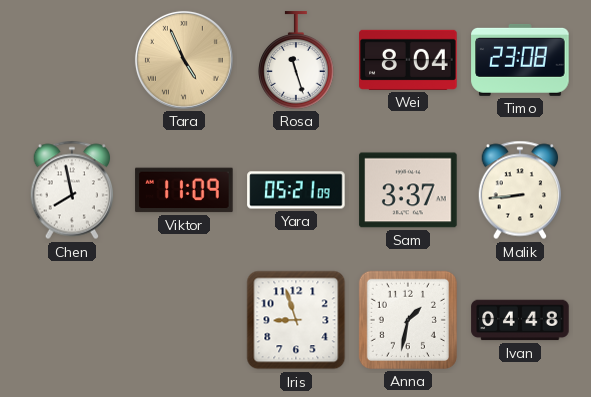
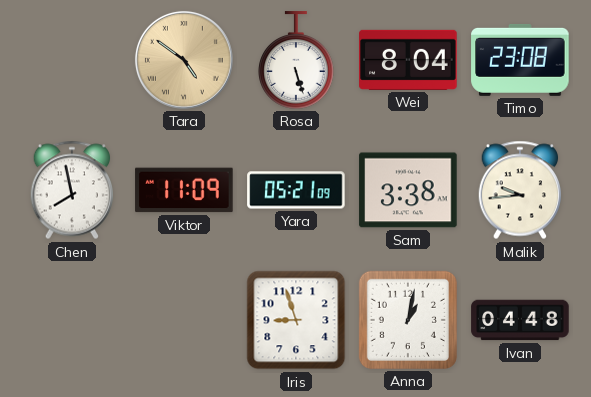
Tara: 4:56 -> 4:51
Rosa: 11:27 -> 5:27
Sam: 3:37 -> 3:38
Malik: 8:44 -> 9:44
Anna: 1:32 -> 1:02
